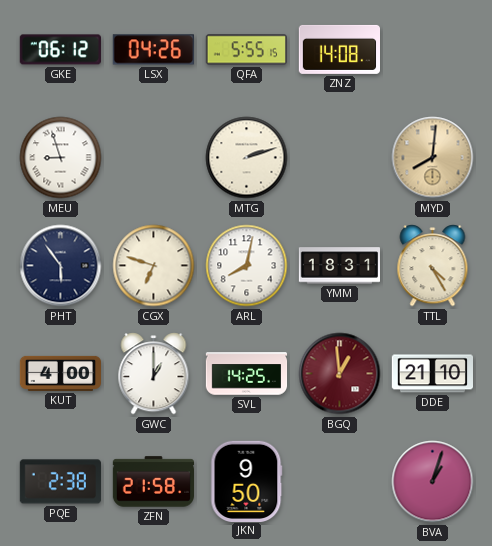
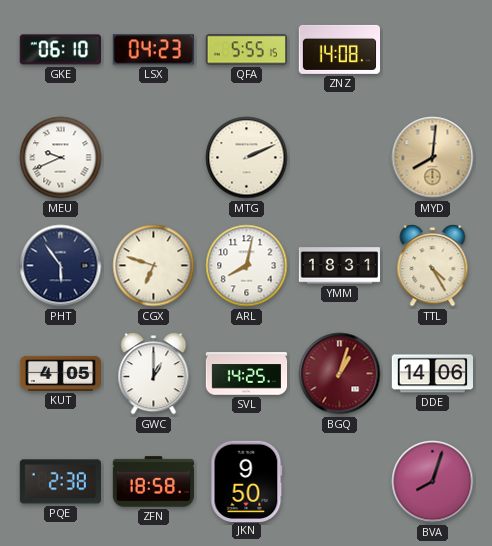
GKE: 06:12 -> 06:10
LSX: 04:26 -> 04:23
MEU: 8:57 -> 9:41
MTG: 2:12 -> 2:11
KUT: 4:00 -> 4:05
BGQ: 12:59 -> 1:03
DDE: 21:10 -> 14:06
ZFN: 21:58 -> 18:58
BVA: 1:03 -> 8:03
